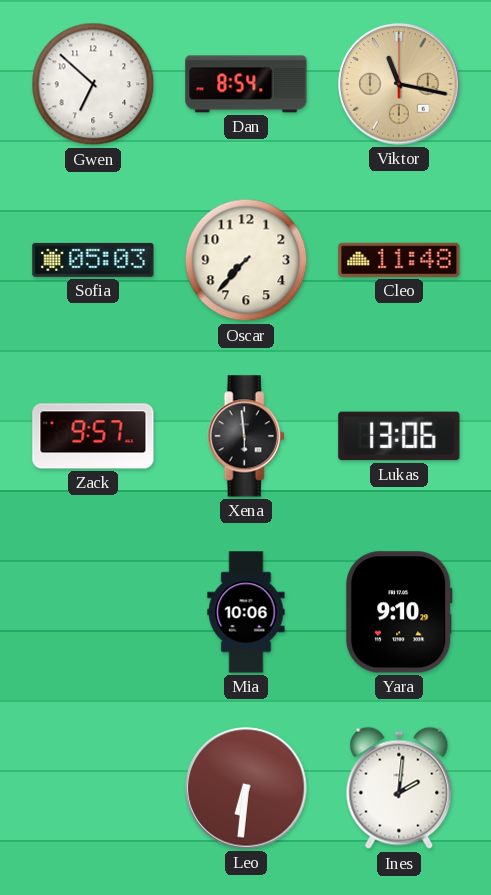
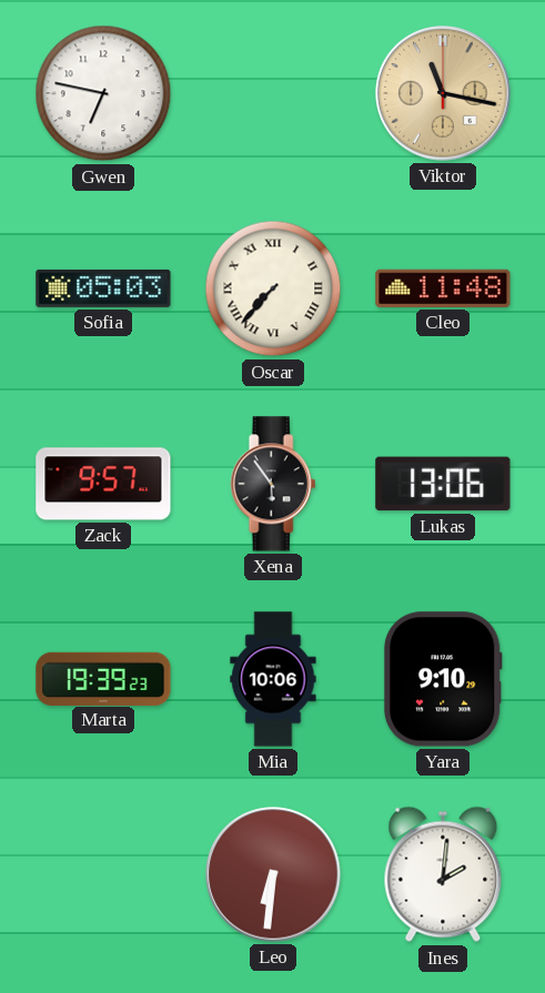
Gwen: 6:52 -> 6:47
Dan: 8:54 -> none
Oscar numerals: Arabic -> Roman
Xena: 5:59 -> 5:54
Marta: none -> 19:39
